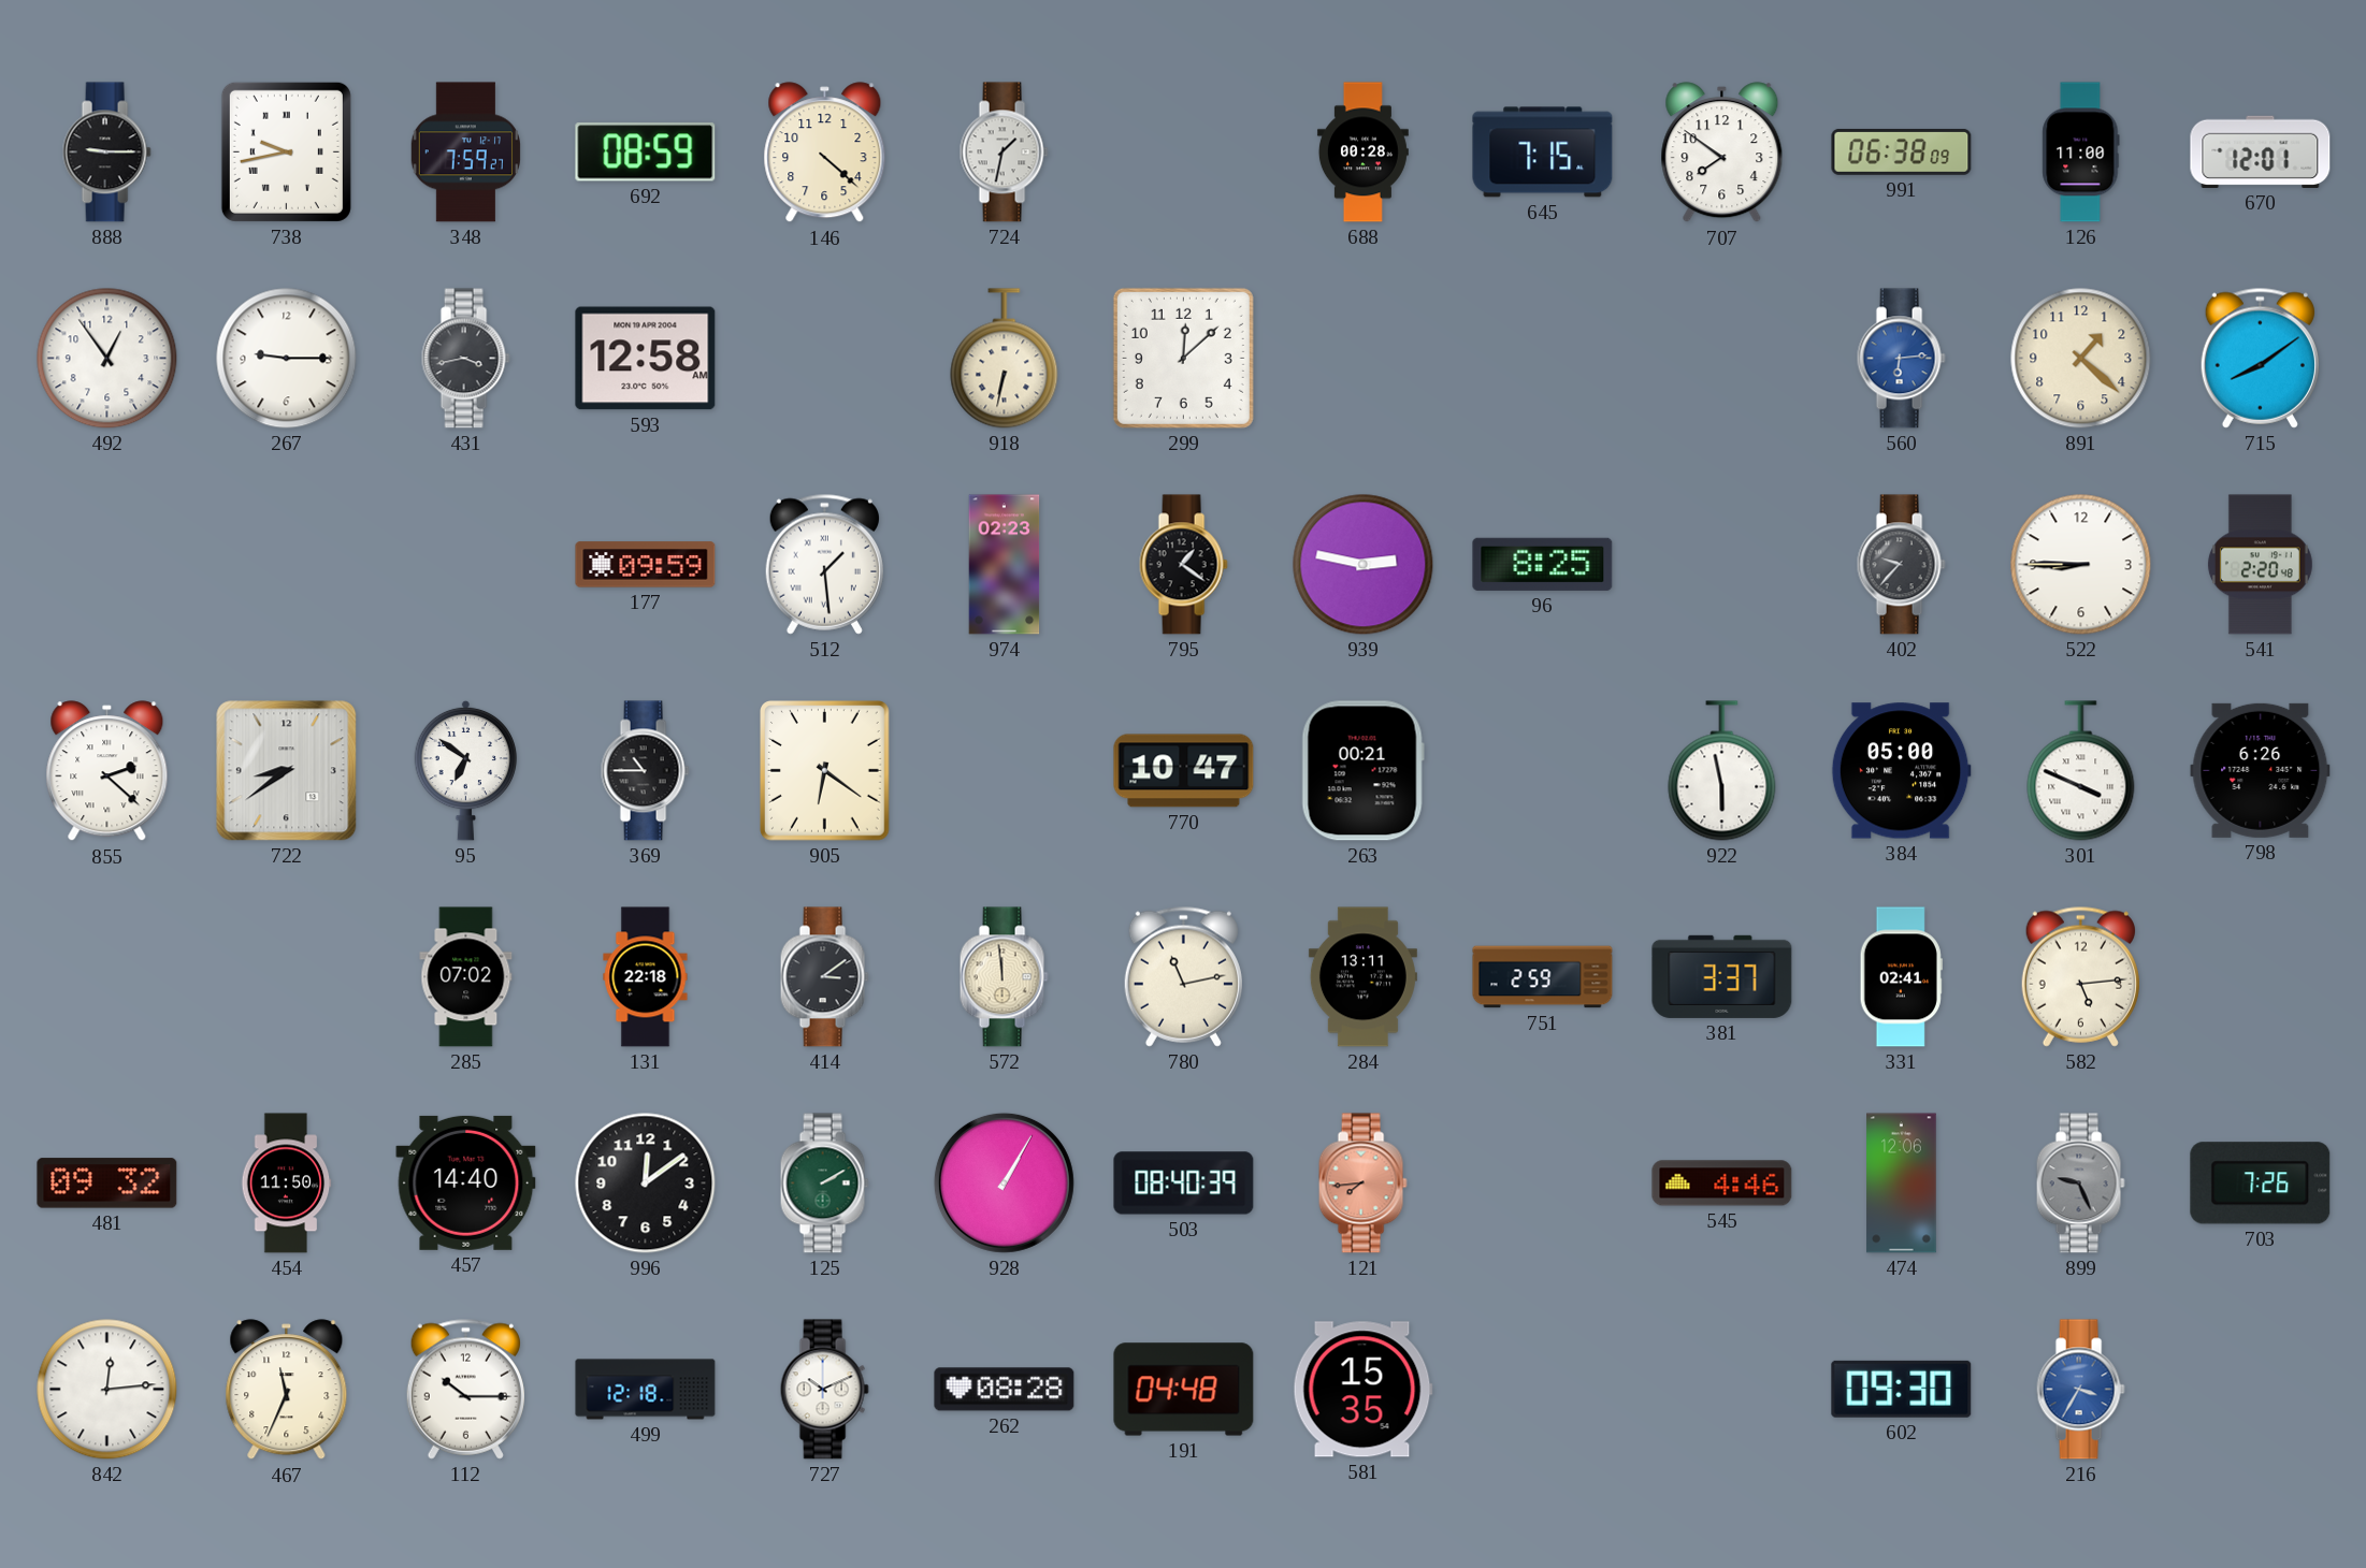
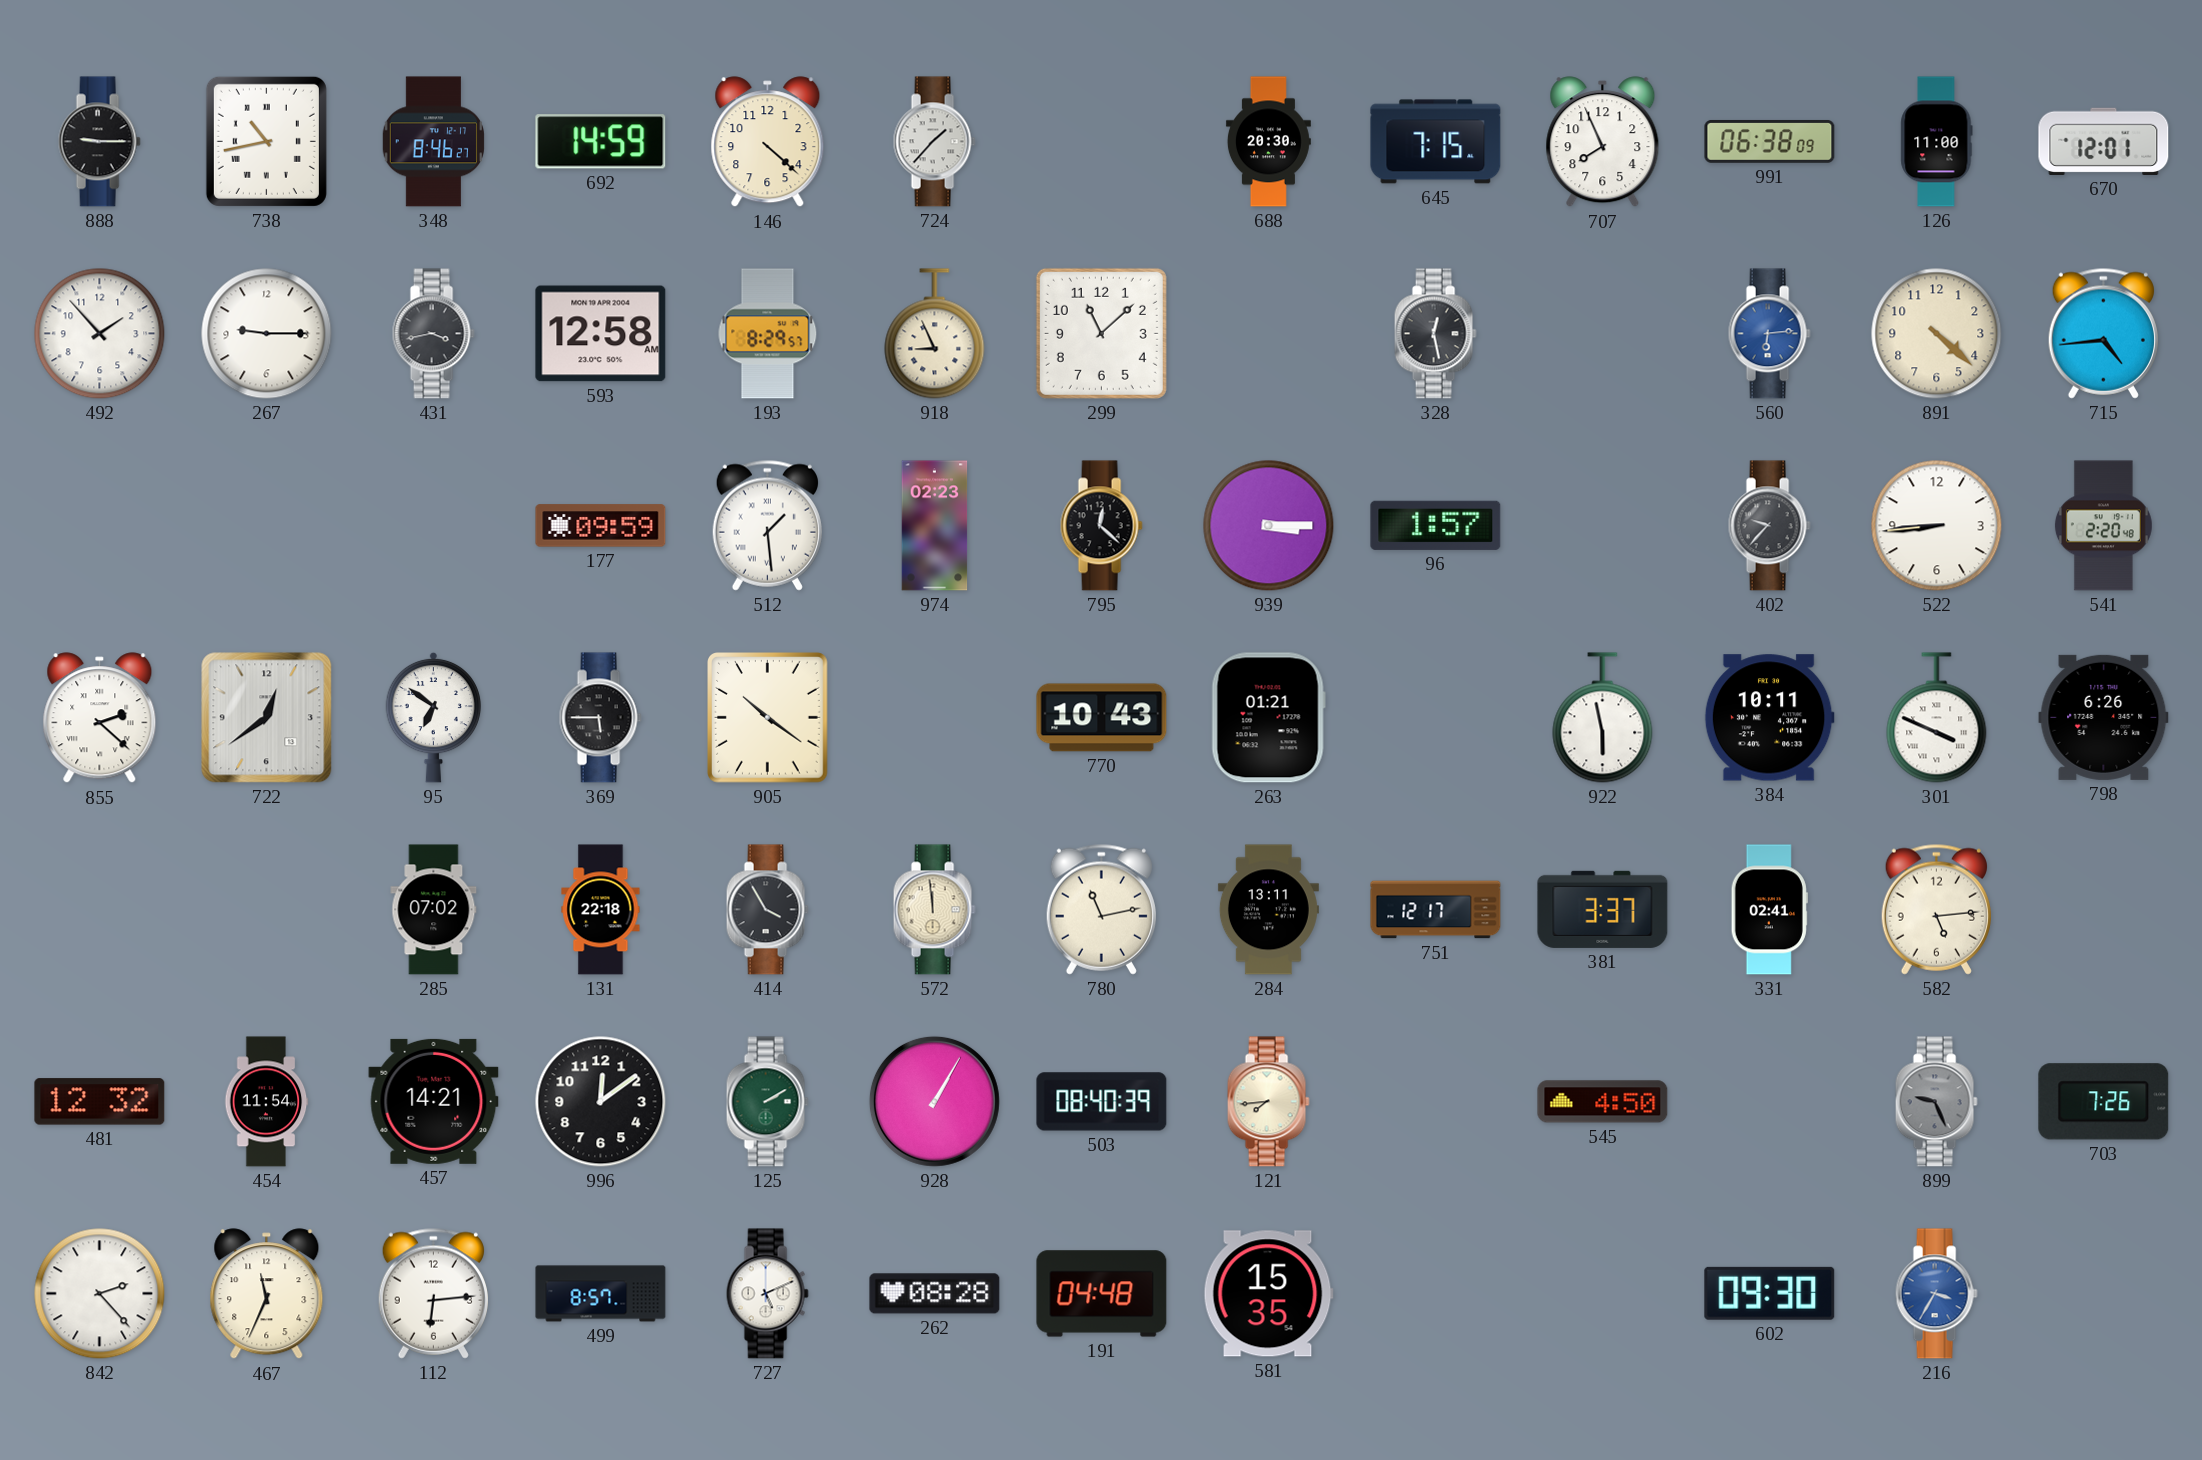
738: 9:43 -> 10:43
348: 7:59 -> 8:46
692: 08:59 -> 14:59
724: 1:32 -> 1:37
688: 00:28 -> 20:30
707: 7:51 -> 7:56
492: 12:54 -> 1:53
193: none -> 8:29
918: 6:32 -> 8:56
299: 12:08 -> 11:08
328: none -> 12:28
891: 1:22 -> 4:22
715: 8:09 -> 4:44
795: 1:21 -> 12:22
939: 2:47 -> 3:15
96: 8:25 -> 1:57
522: 8:45 -> 8:44
722: 8:39 -> 12:39
369: 10:45 -> 5:45
905: 6:21 -> 10:21
770: 10:47 -> 10:43
263: 00:21 -> 01:21
384: 05:00 -> 10:11
414: 3:09 -> 3:55
751: 2:59 -> 12:17
481: 09:32 -> 12:32
454: 11:50 -> 11:54
457: 14:40 -> 14:21
121 dial: salmon -> cream
545: 4:46 -> 4:50
474: 12:06 -> none
842: 12:14 -> 2:23
112: 10:15 -> 6:14
499: 12:18 -> 8:57
727: 10:11 -> 5:11
